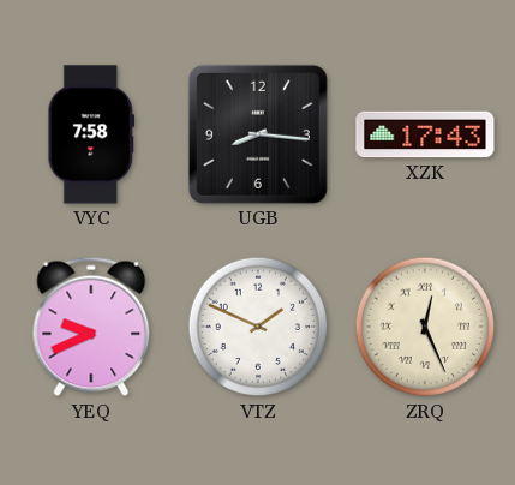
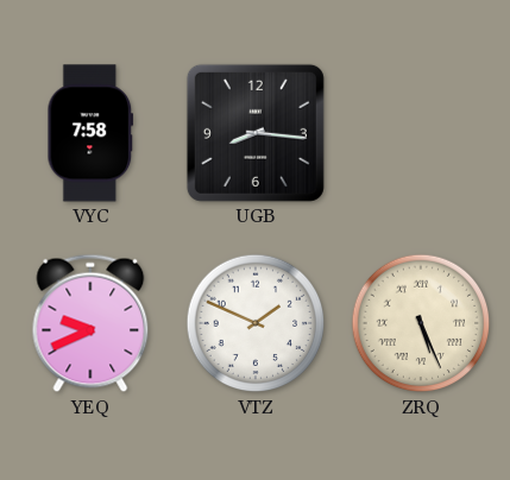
XZK: 17:43 -> none
ZRQ: 12:26 -> 5:26
